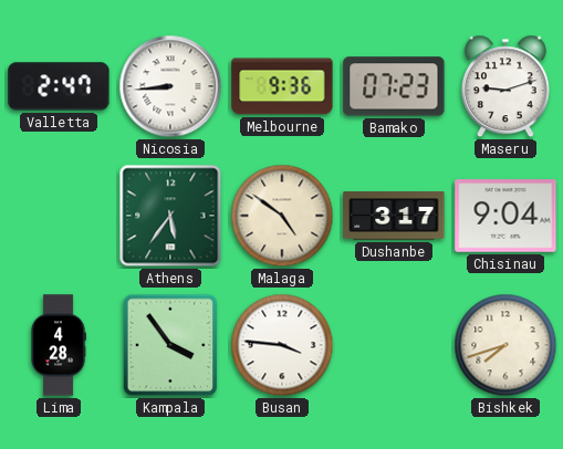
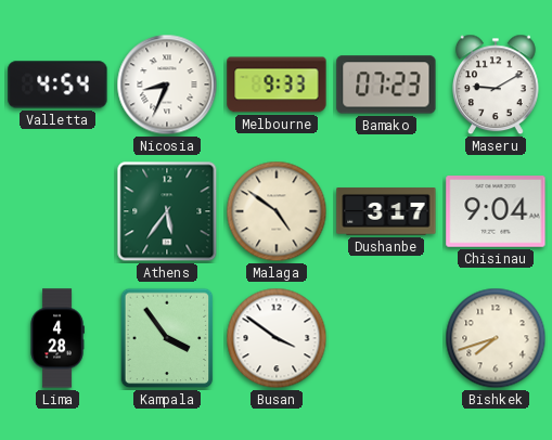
Valletta: 2:47 -> 4:54
Nicosia: 8:44 -> 8:34
Melbourne: 9:36 -> 9:33
Maseru: 9:12 -> 9:10
Busan: 3:46 -> 3:51
